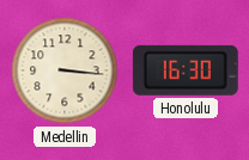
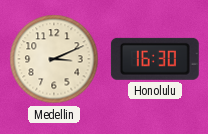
Medellin: 3:16 -> 3:11
